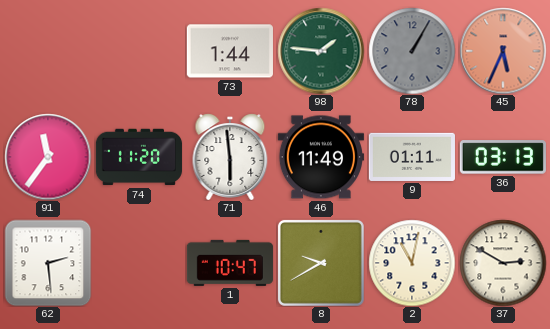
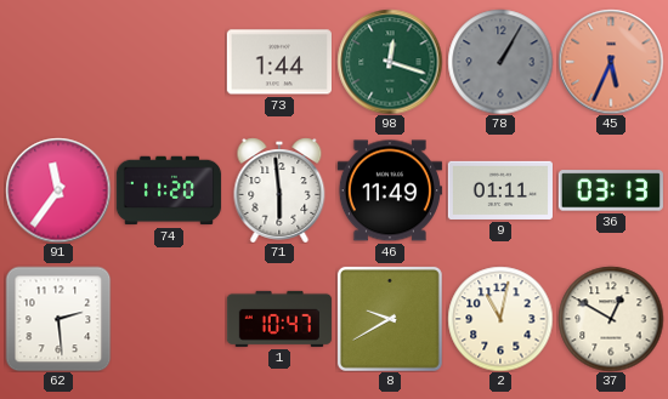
98: 1:46 -> 12:18
37: 2:50 -> 12:50
